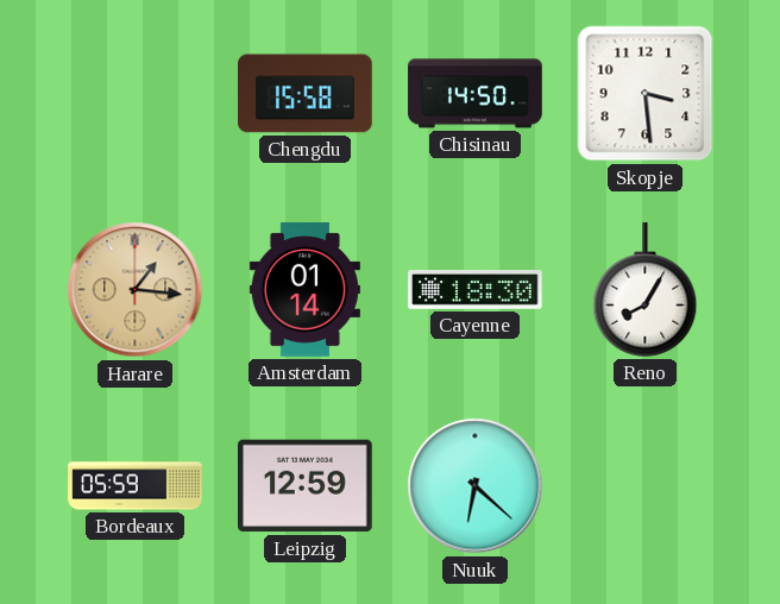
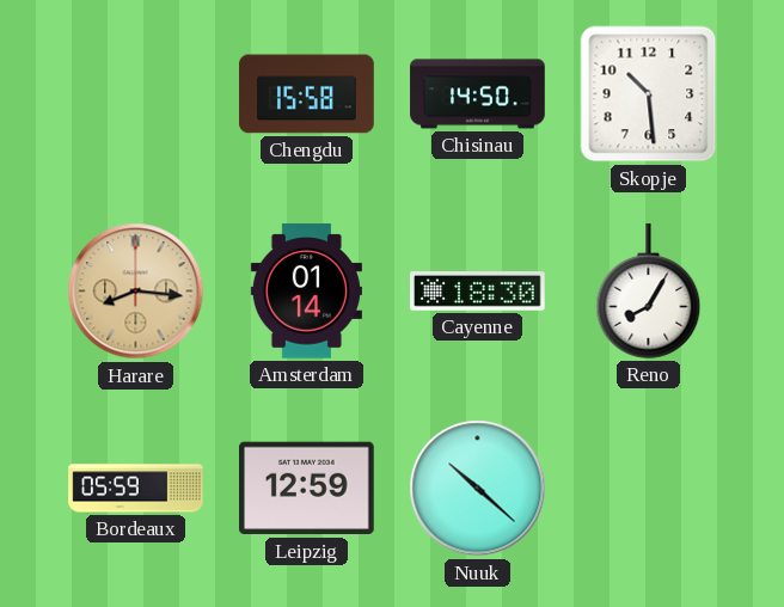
Skopje: 3:29 -> 10:29
Harare: 1:16 -> 8:16
Nuuk: 6:22 -> 10:22
